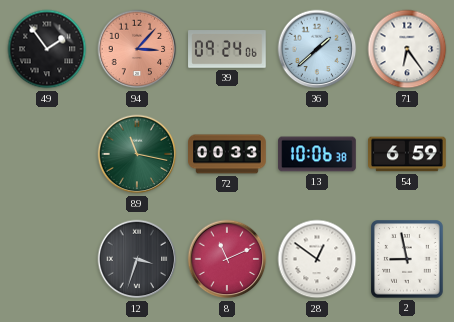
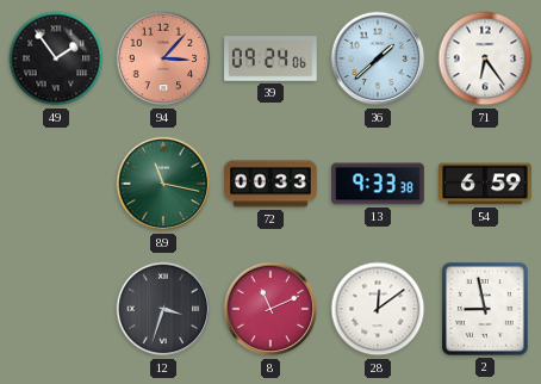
13: 10:06 -> 9:33
28: 12:51 -> 12:09
